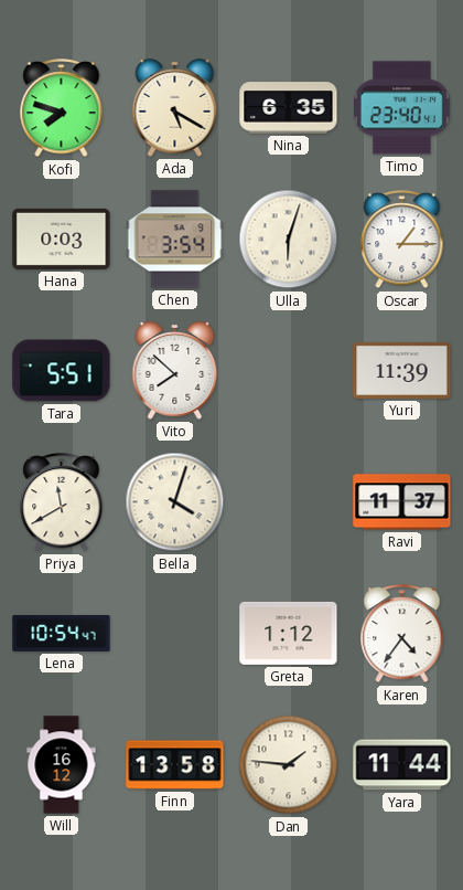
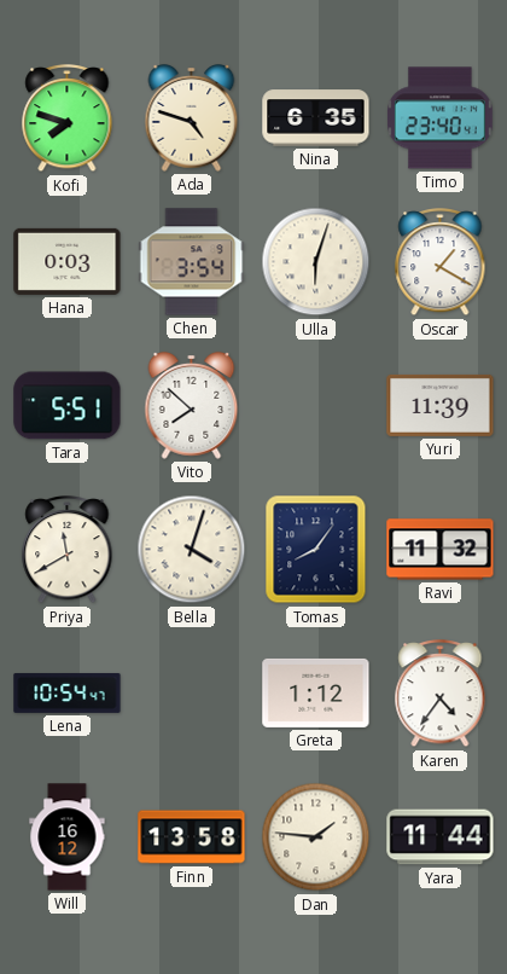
Ada: 5:20 -> 4:48
Oscar: 1:15 -> 1:20
Tomas: none -> 8:06
Ravi: 11:37 -> 11:32
